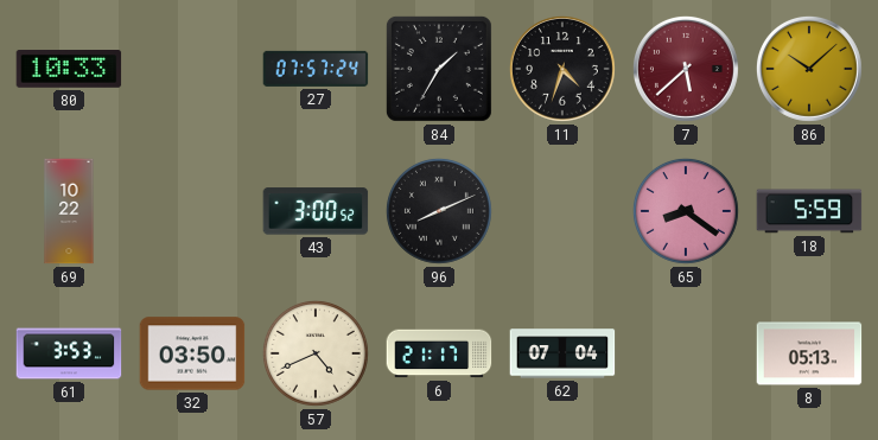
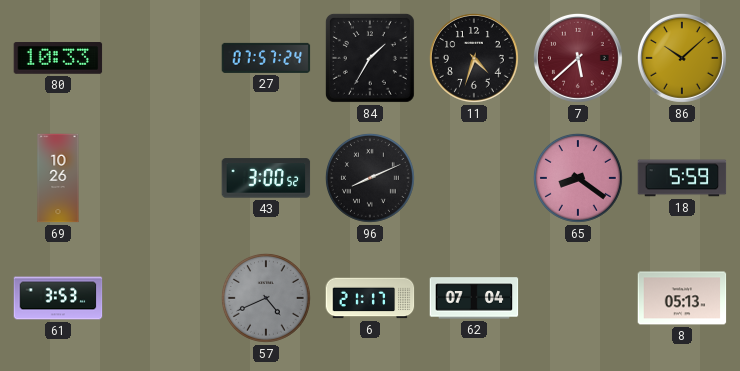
69: 10:22 -> 10:26
32: 03:50 -> none
57 dial: cream -> grey
